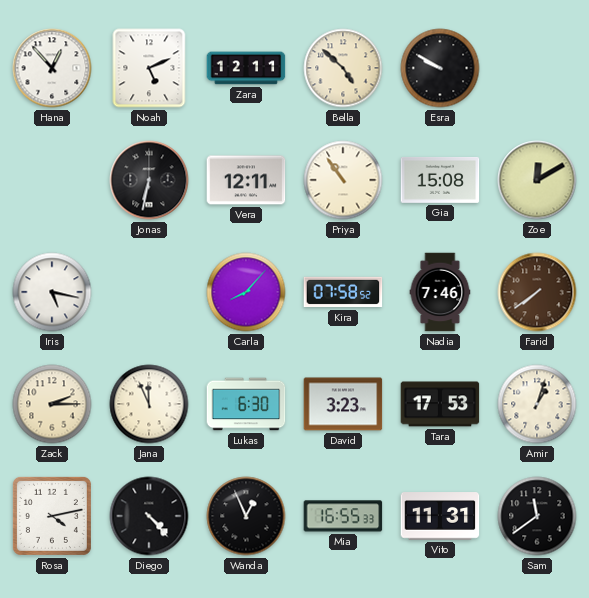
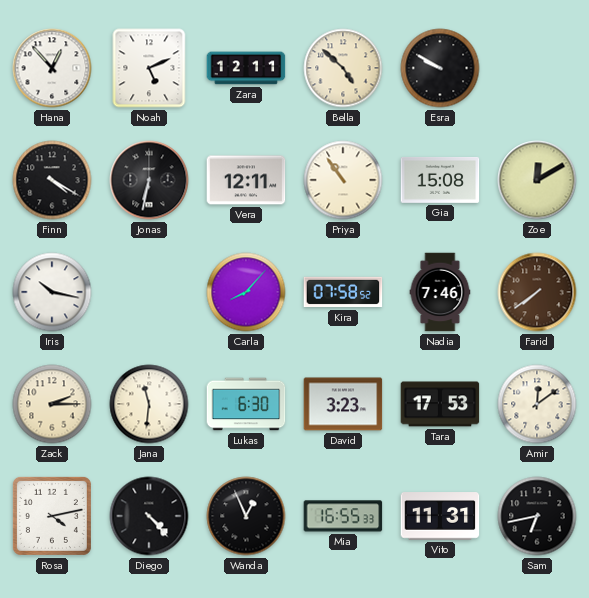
Finn: none -> 4:20
Iris: 5:17 -> 10:17
Jana: 11:56 -> 11:31
Amir: 1:03 -> 12:09
Sam: 11:39 -> 6:43
